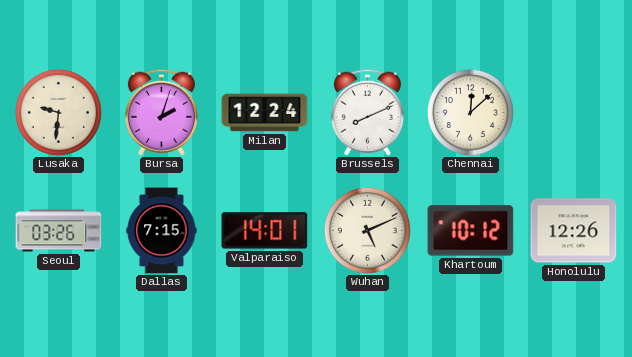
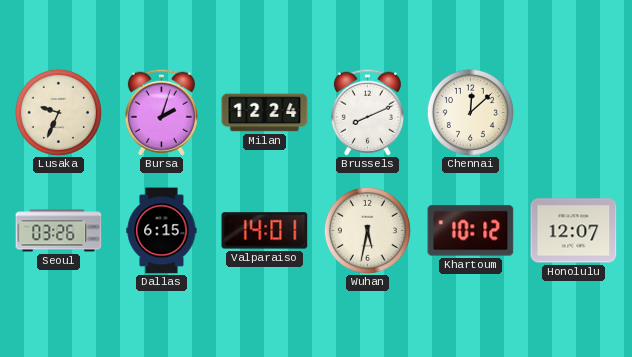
Lusaka: 9:31 -> 9:34
Dallas: 7:15 -> 6:15
Wuhan: 5:11 -> 5:32
Honolulu: 12:26 -> 12:07
